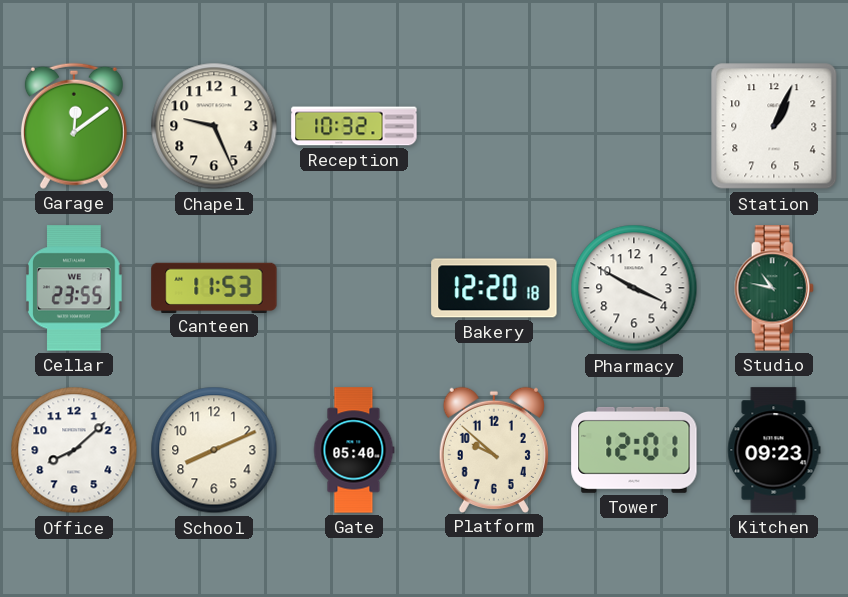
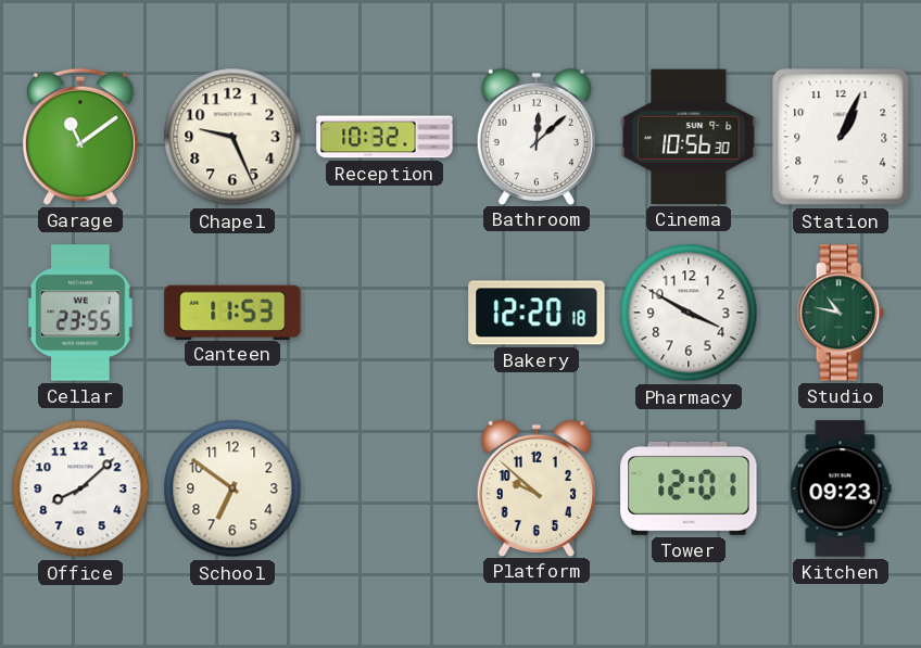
Garage: 12:09 -> 11:09
Bathroom: none -> 12:08
Cinema: none -> 10:56
School: 8:11 -> 6:51
Gate: 05:40 -> none
